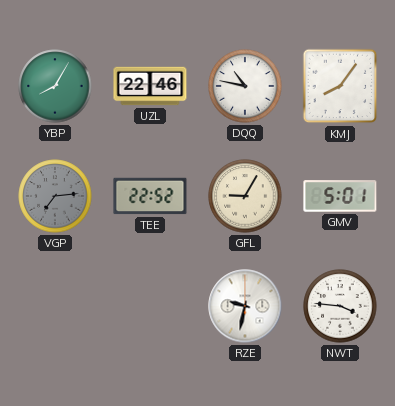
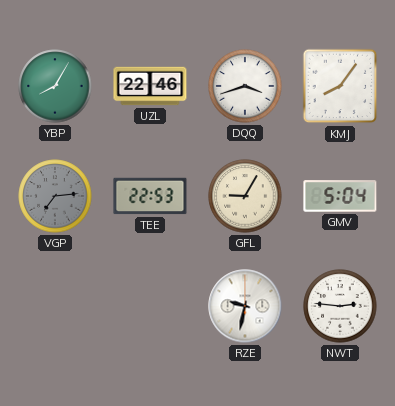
DQQ: 10:47 -> 3:42
TEE: 22:52 -> 22:53
GMV: 5:01 -> 5:04
NWT: 3:46 -> 2:46
